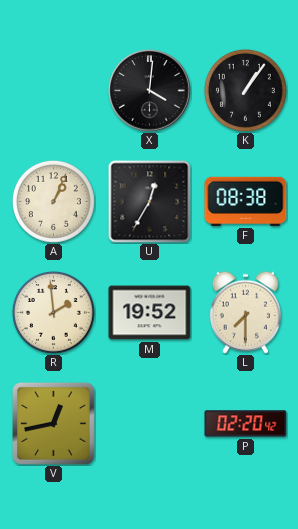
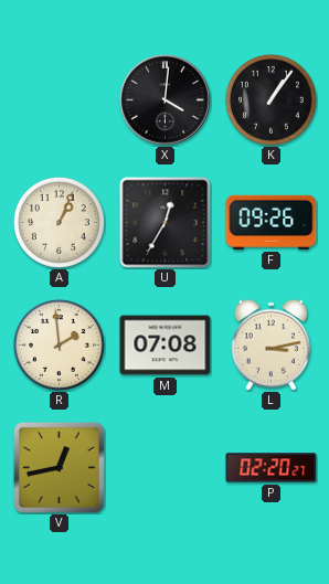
F: 08:38 -> 09:26
M: 19:52 -> 07:08
L: 7:30 -> 3:13
P: 02:20:42 -> 02:20:27
